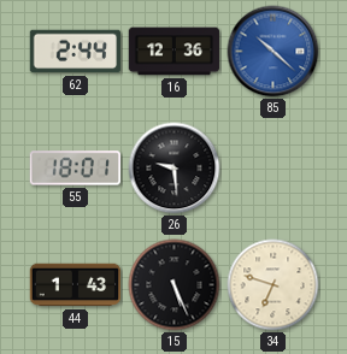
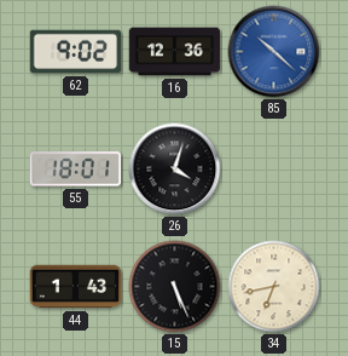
62: 2:44 -> 9:02
26: 9:29 -> 4:03
34: 6:48 -> 6:43
